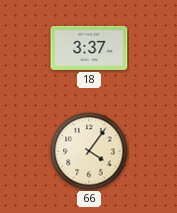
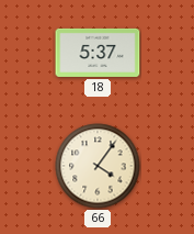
18: 3:37 -> 5:37
